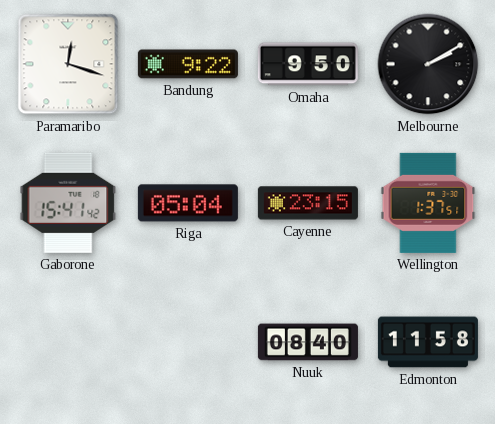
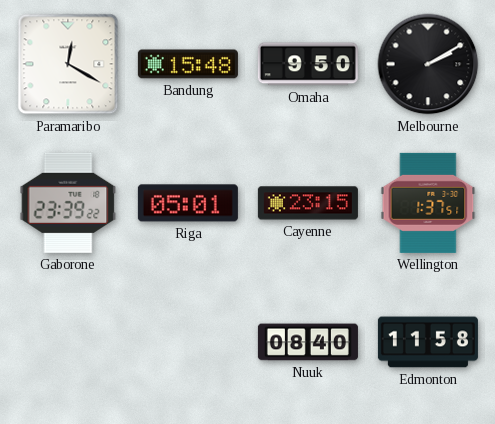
Paramaribo: 12:18 -> 12:20
Bandung: 9:22 -> 15:48
Gaborone: 15:41 -> 23:39
Riga: 05:04 -> 05:01
